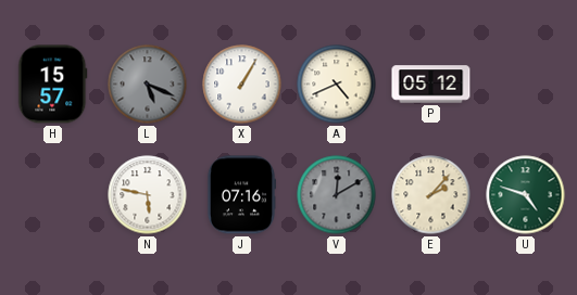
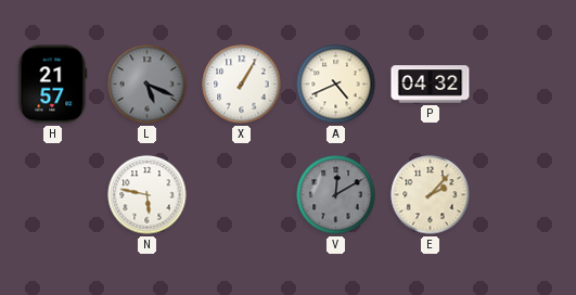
H: 15:57 -> 21:57
P: 05:12 -> 04:32
J: 07:16 -> none
U: 4:48 -> none
